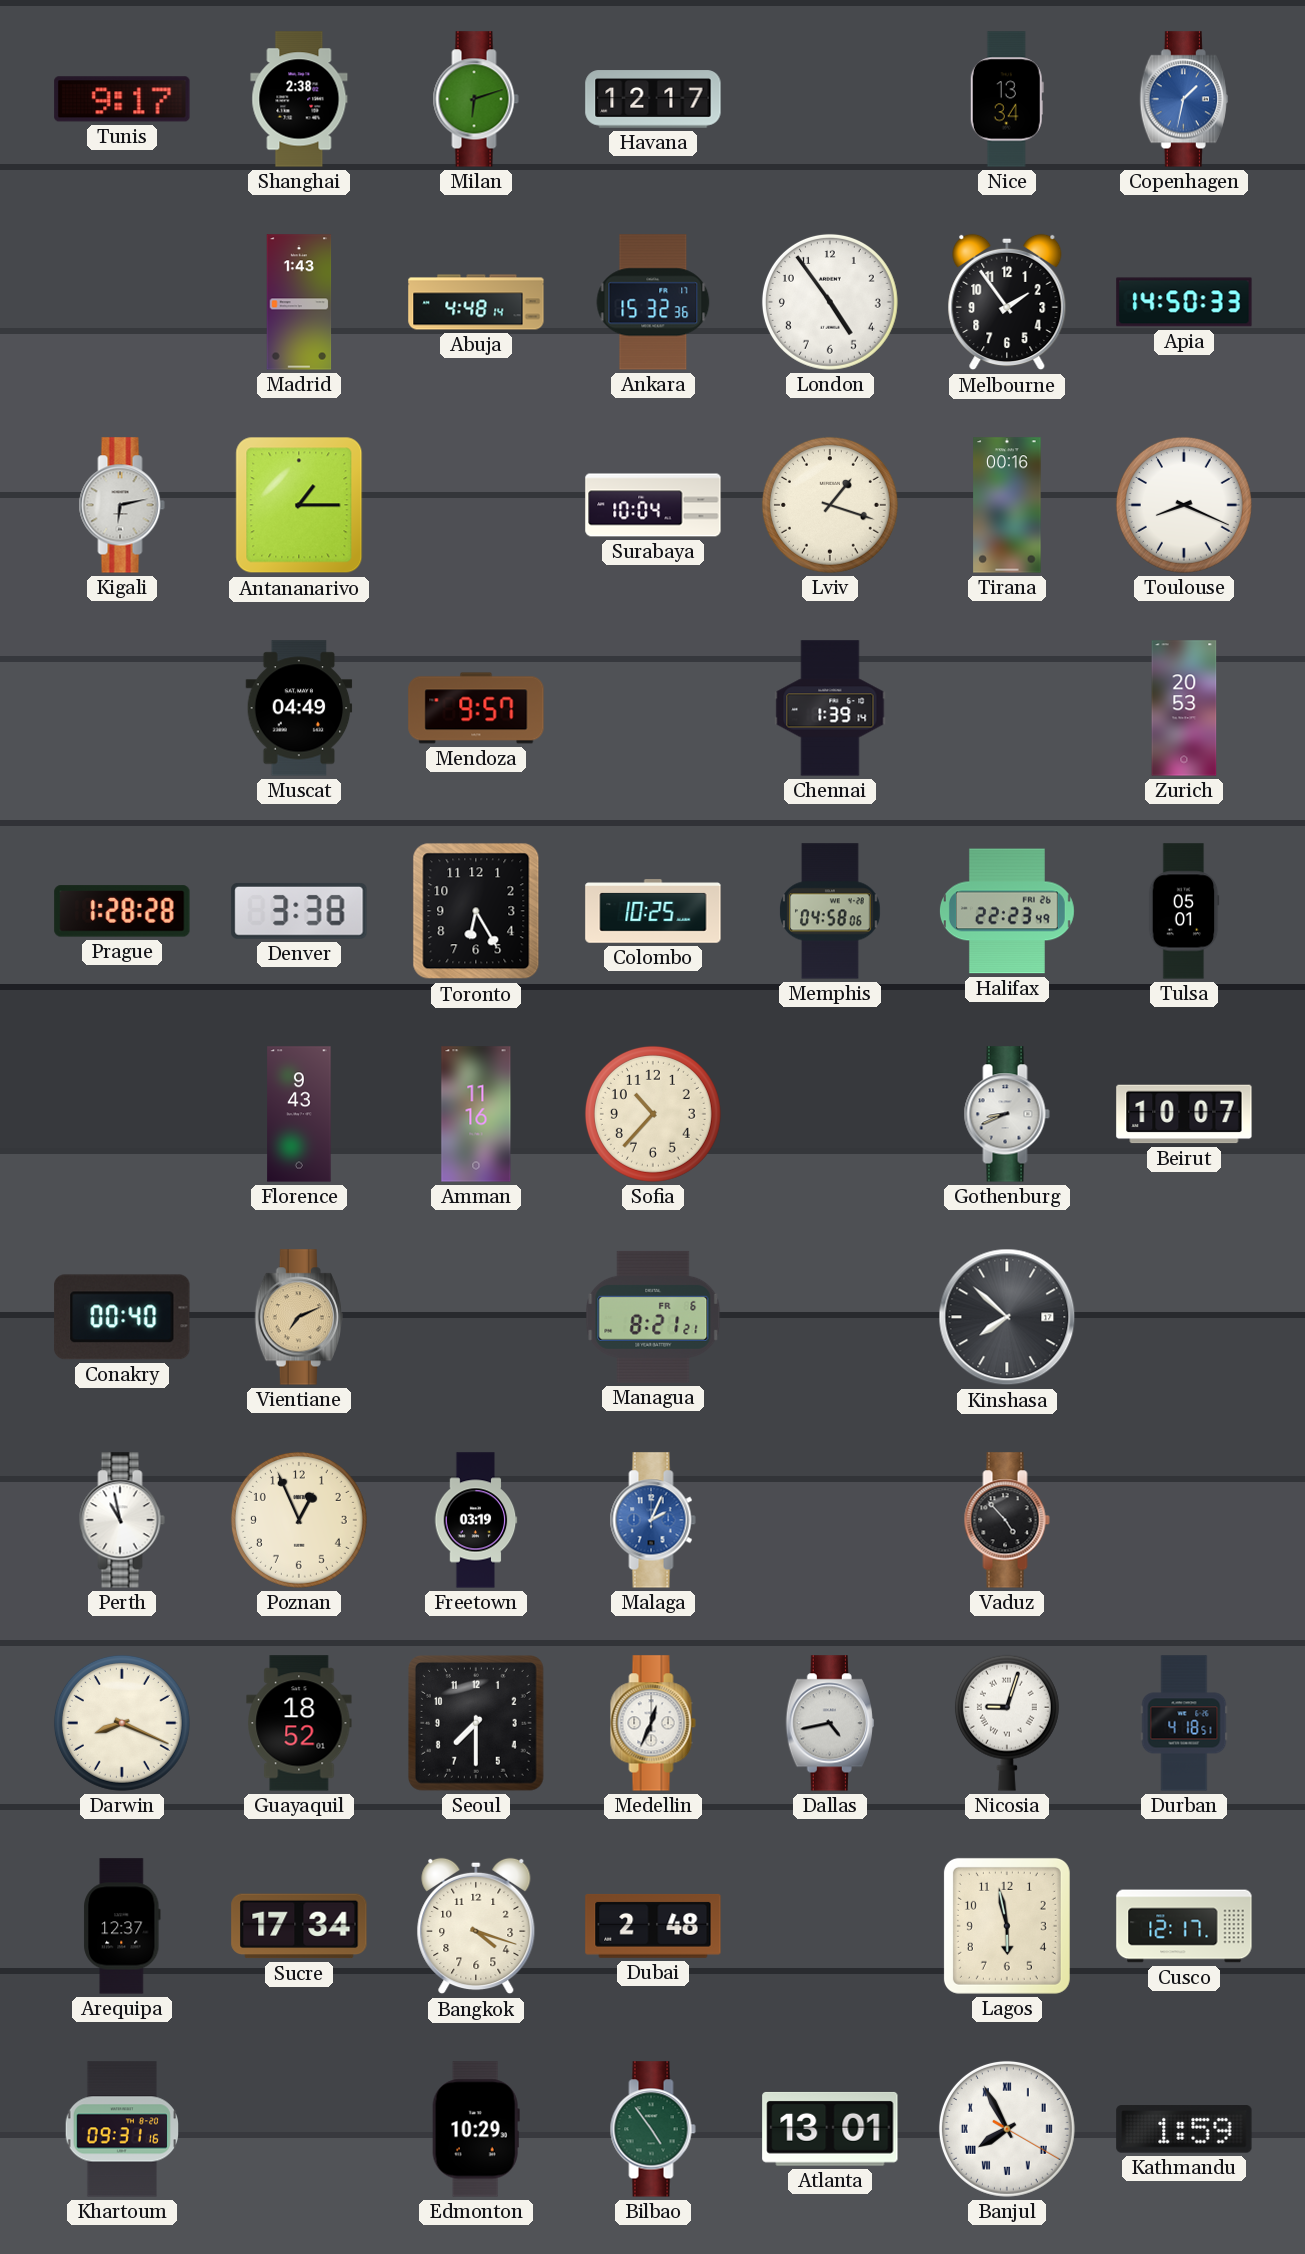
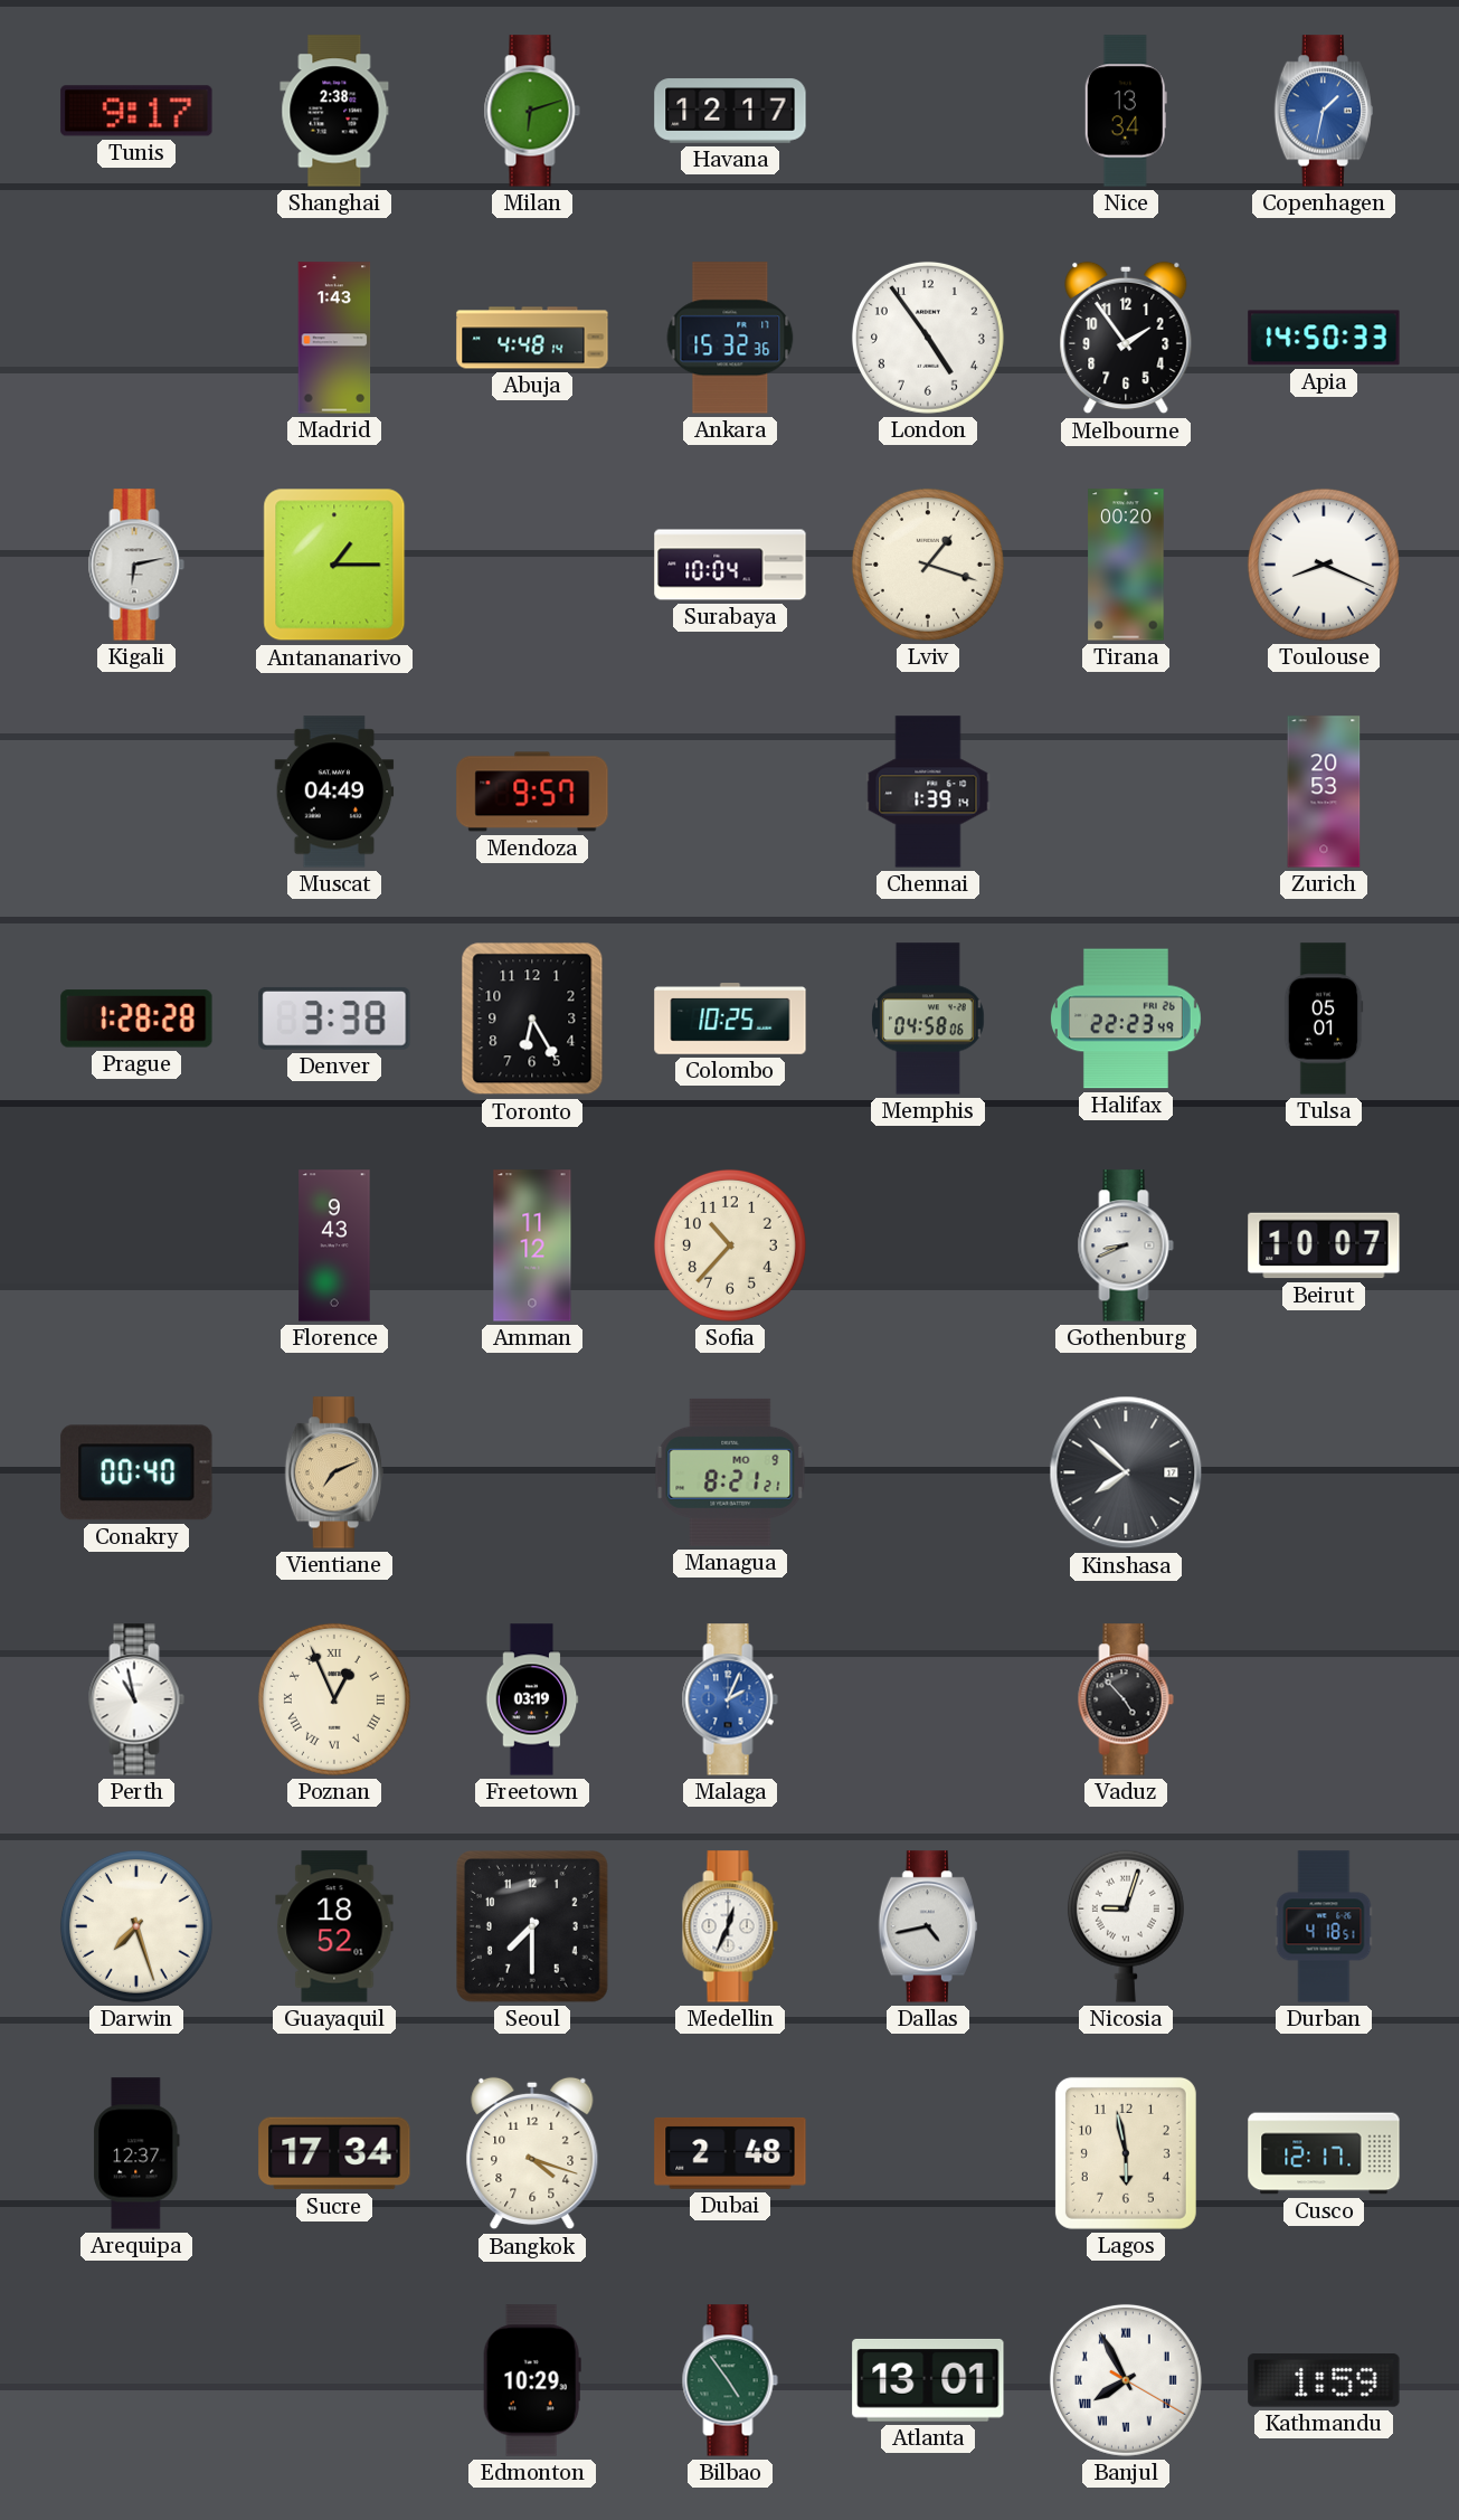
Tirana: 00:16 -> 00:20
Amman: 11:16 -> 11:12
Managua date: FR 6 -> MO 9
Poznan numerals: Arabic -> Roman
Darwin: 8:19 -> 7:27
Khartoum: 09:31 -> none
